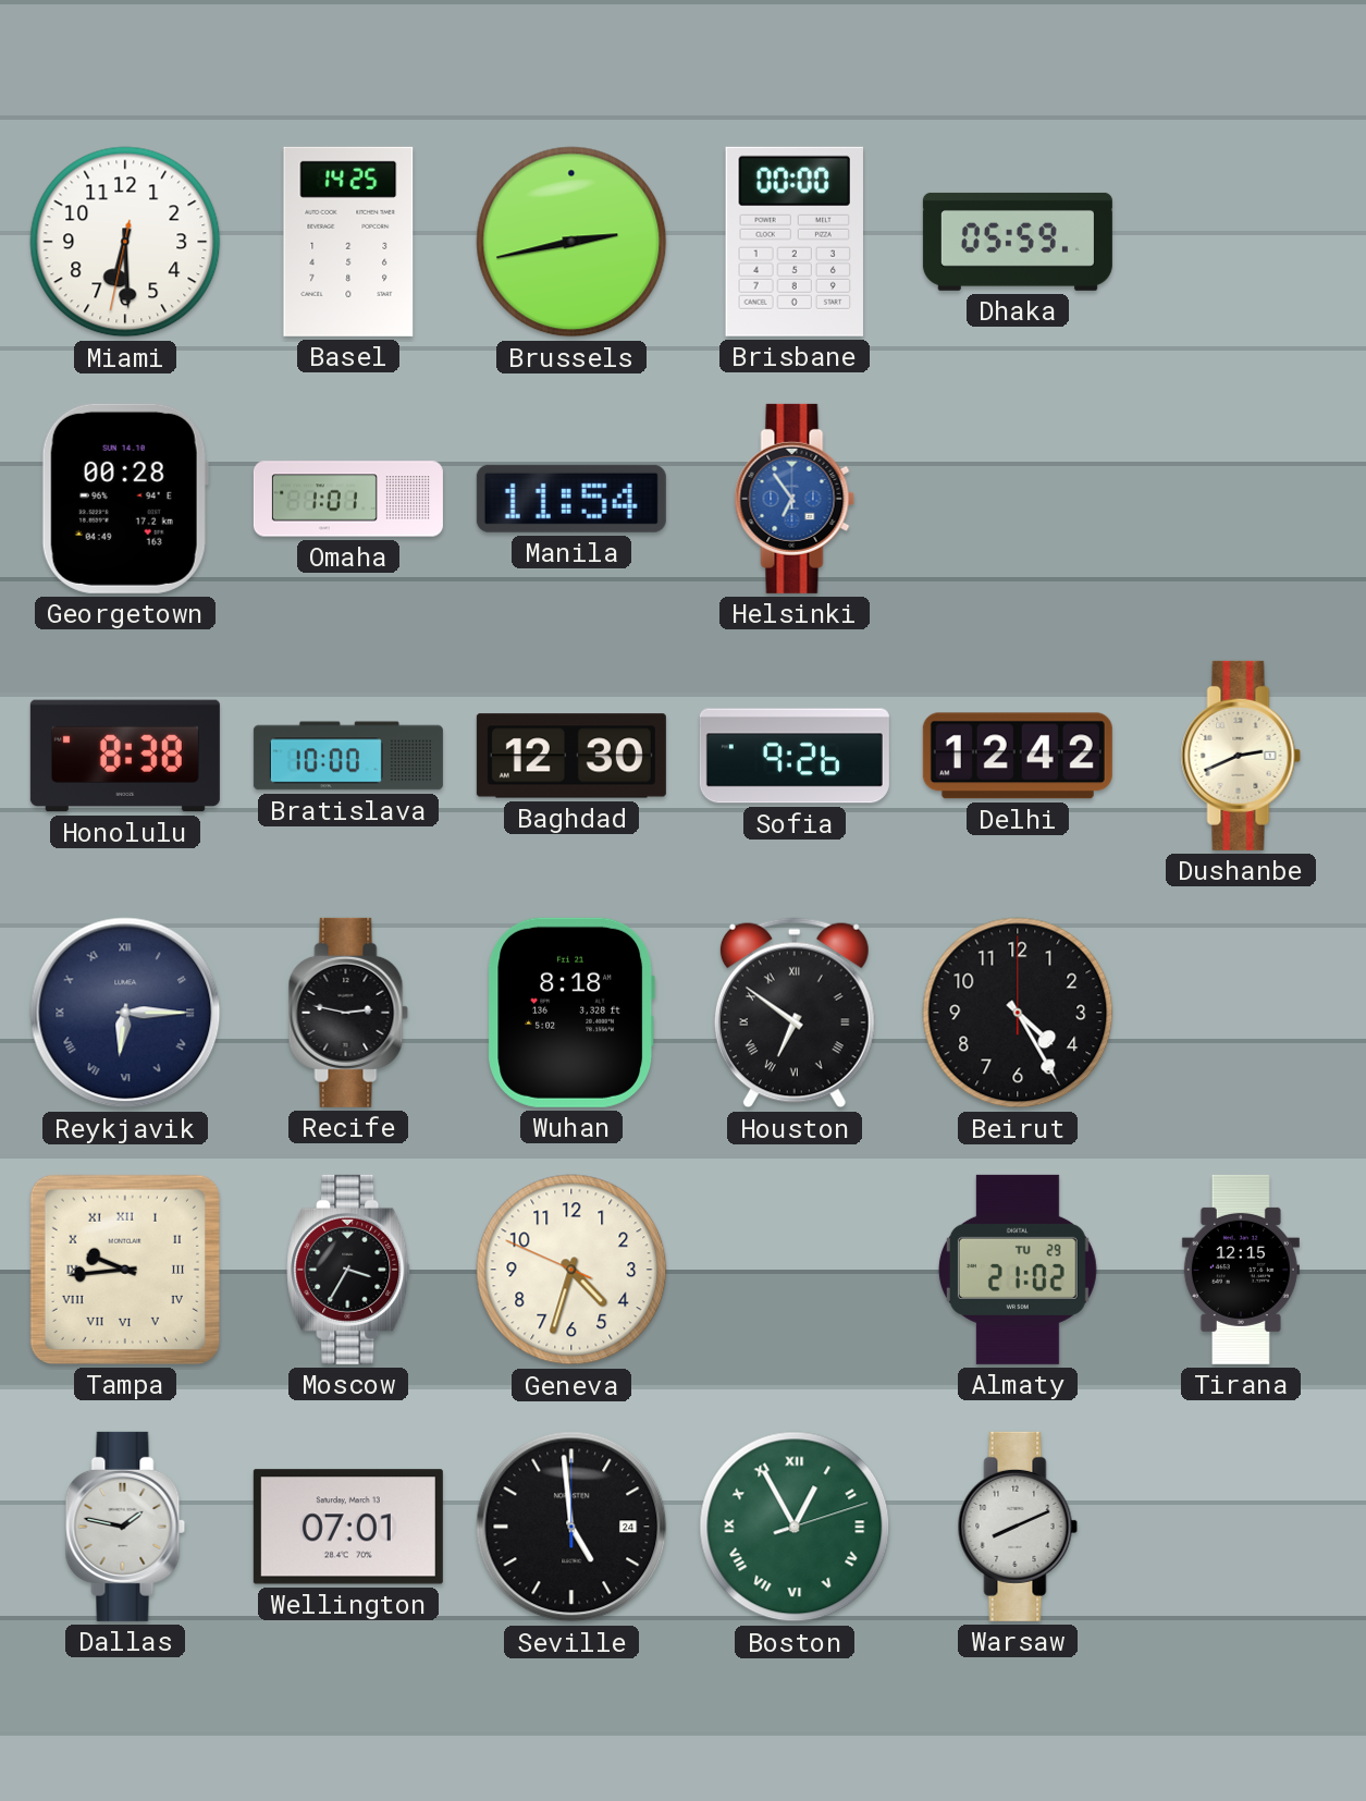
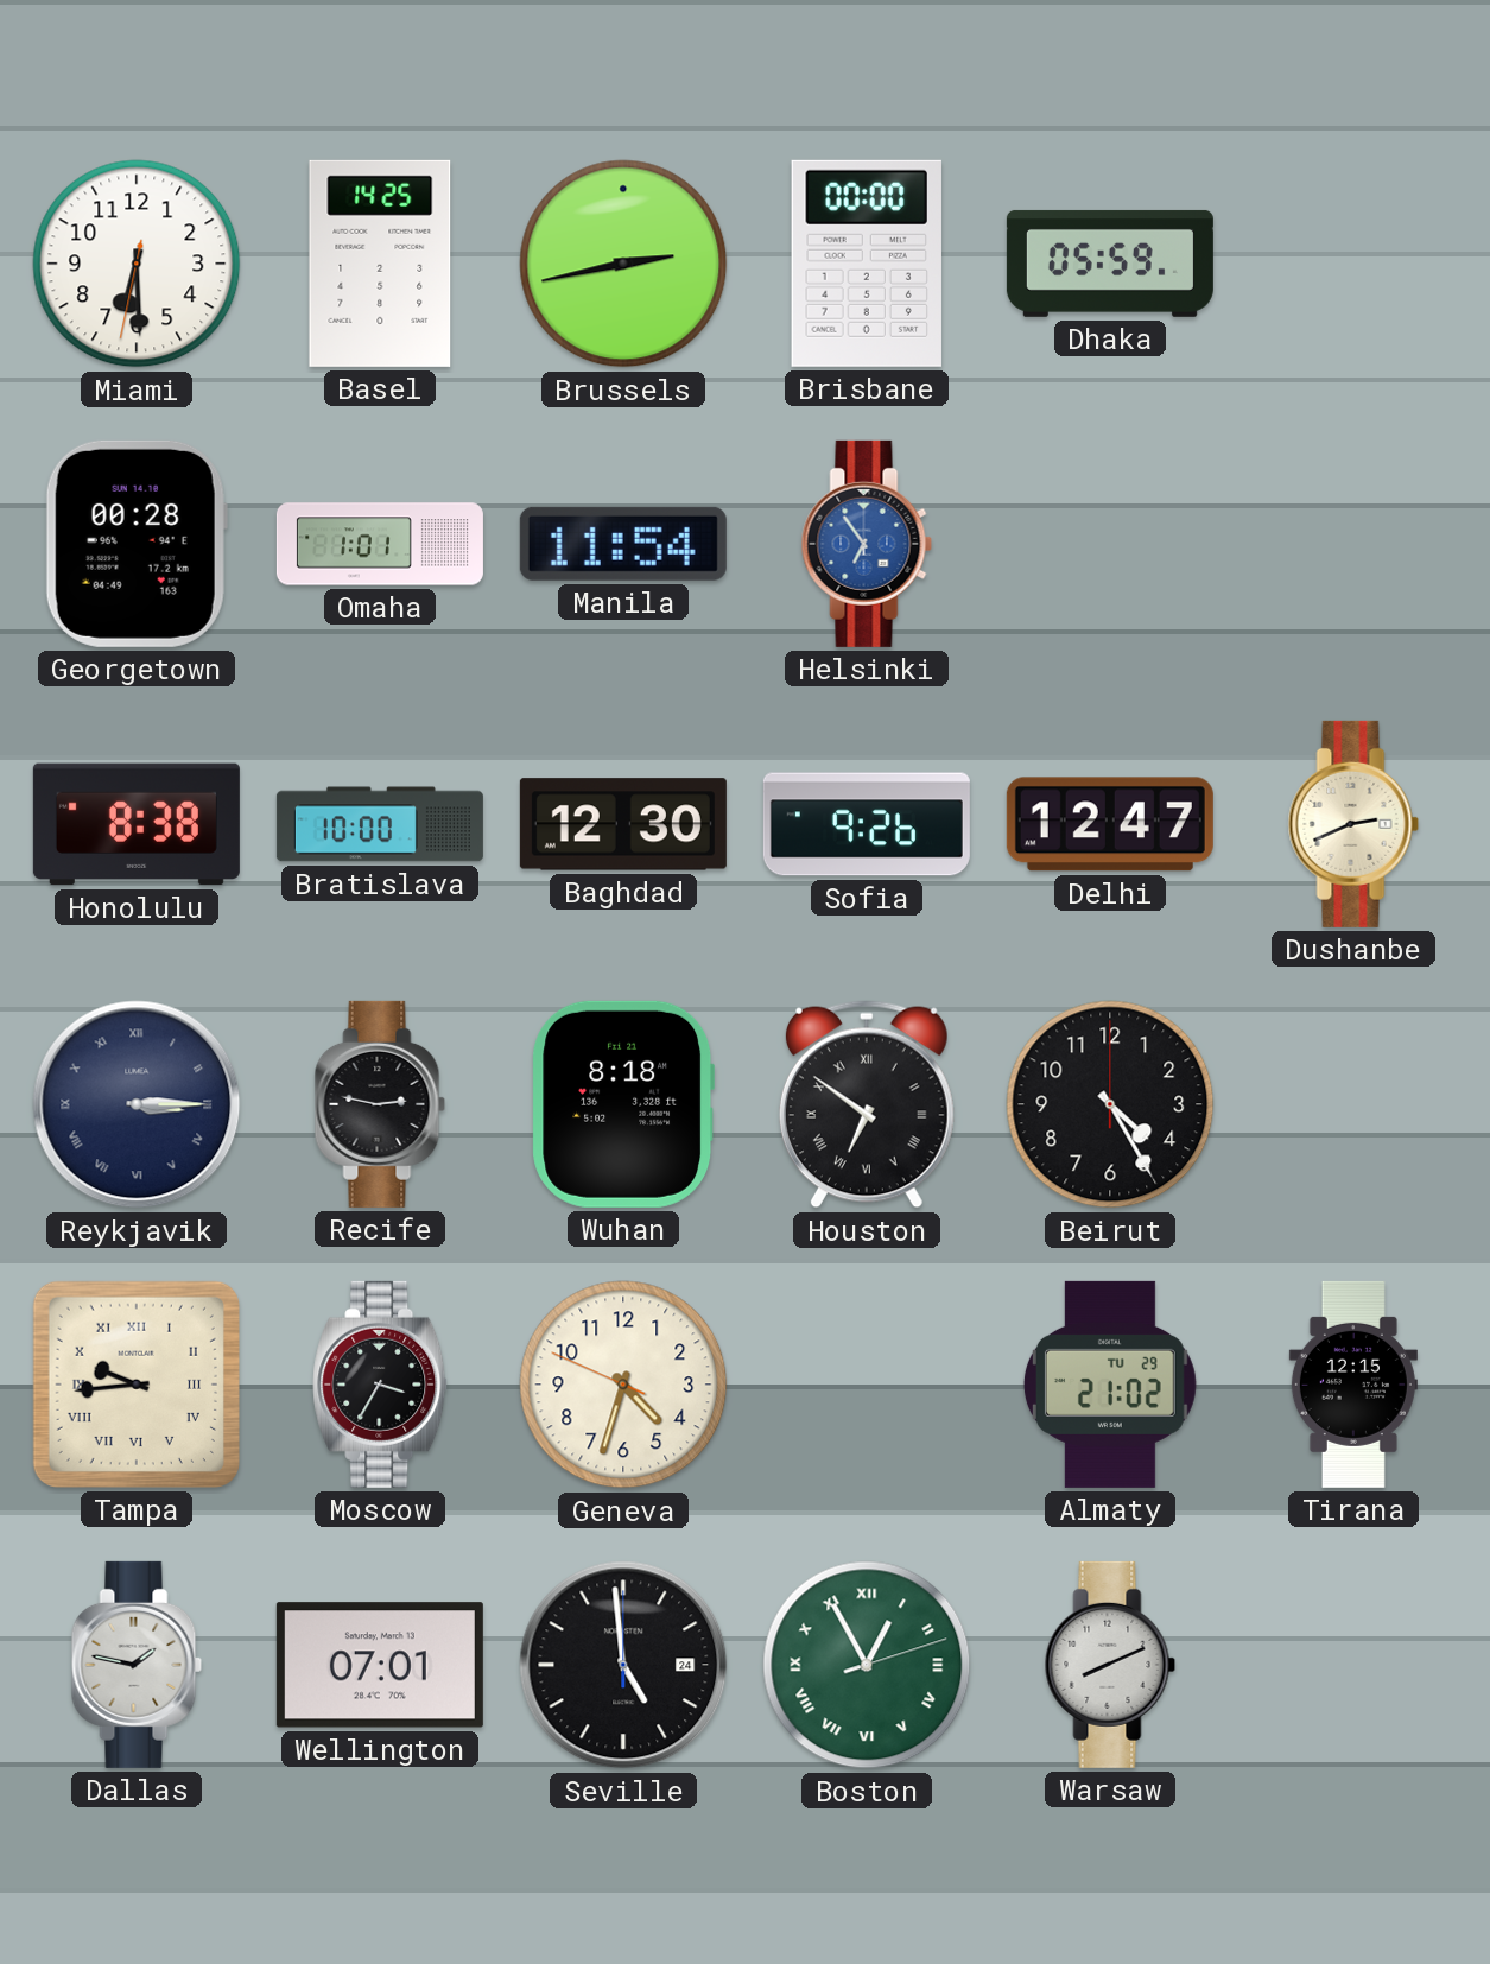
Delhi: 12:42 -> 12:47
Reykjavik: 6:15 -> 3:15
